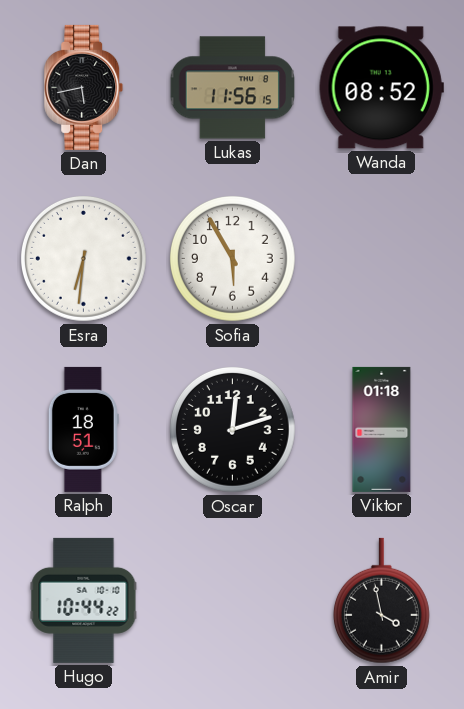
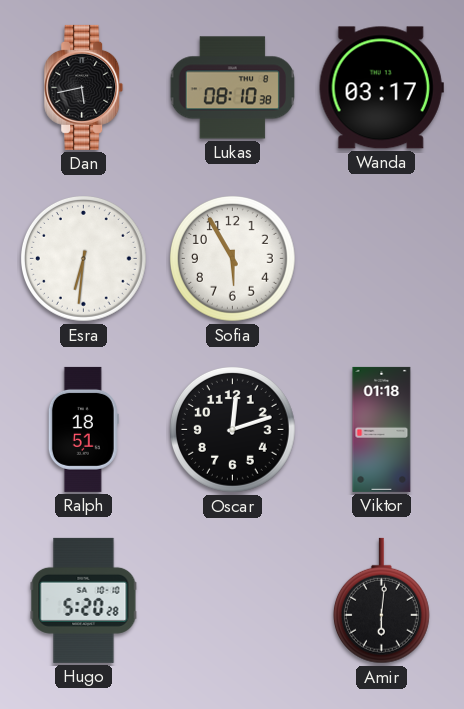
Lukas: 11:56 -> 08:10
Wanda: 08:52 -> 03:17
Hugo: 10:44 -> 5:20
Amir: 3:58 -> 6:01
